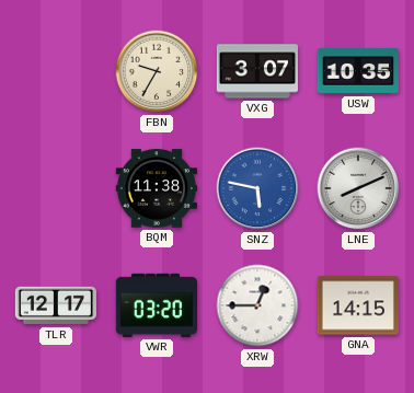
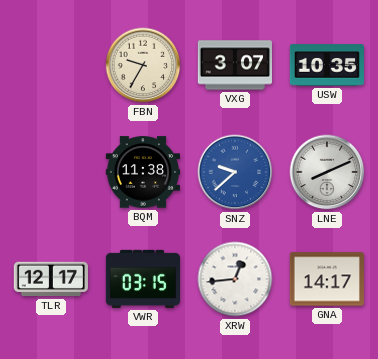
SNZ: 5:47 -> 9:38
VWR: 03:20 -> 03:15
XRW: 12:45 -> 12:44
GNA: 14:15 -> 14:17
